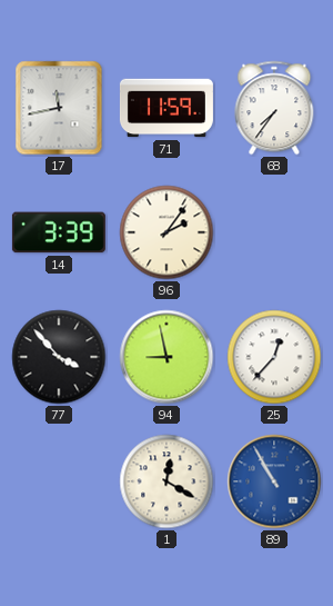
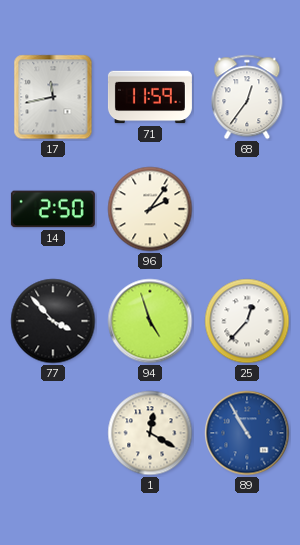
68: 7:36 -> 12:36
14: 3:39 -> 2:50
94: 8:58 -> 4:57
